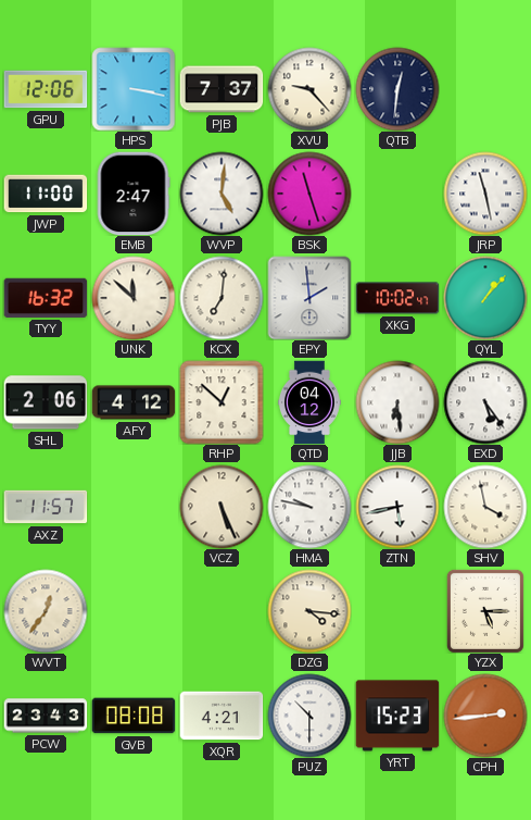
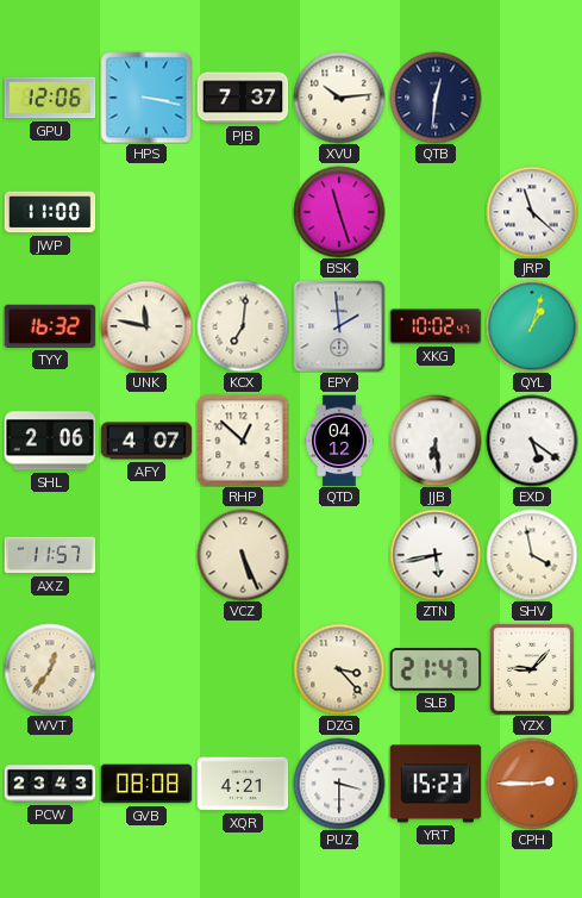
XVU: 9:23 -> 10:14
EMB: 2:47 -> none
WVP: 5:01 -> none
JRP: 11:28 -> 11:22
UNK: 11:52 -> 11:47
QYL: 1:07 -> 1:03
AFY: 4:12 -> 4:07
EXD: 5:24 -> 5:21
HMA: 9:47 -> none
DZG: 4:16 -> 3:23
SLB: none -> 21:47
YZX: 5:15 -> 9:07
PUZ: 10:30 -> 3:30
CPH: 2:44 -> 2:45
